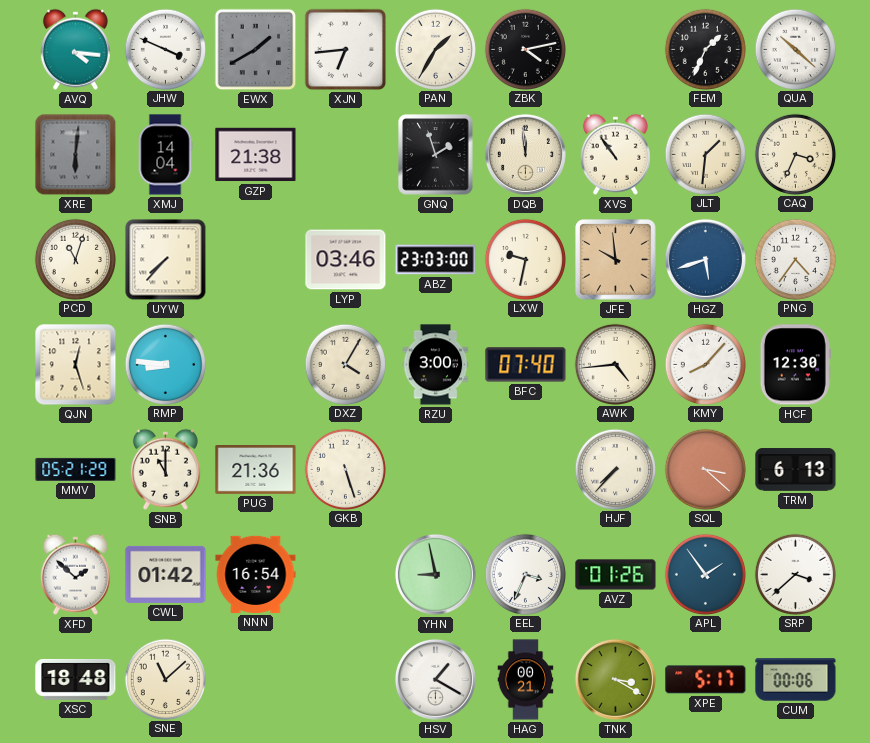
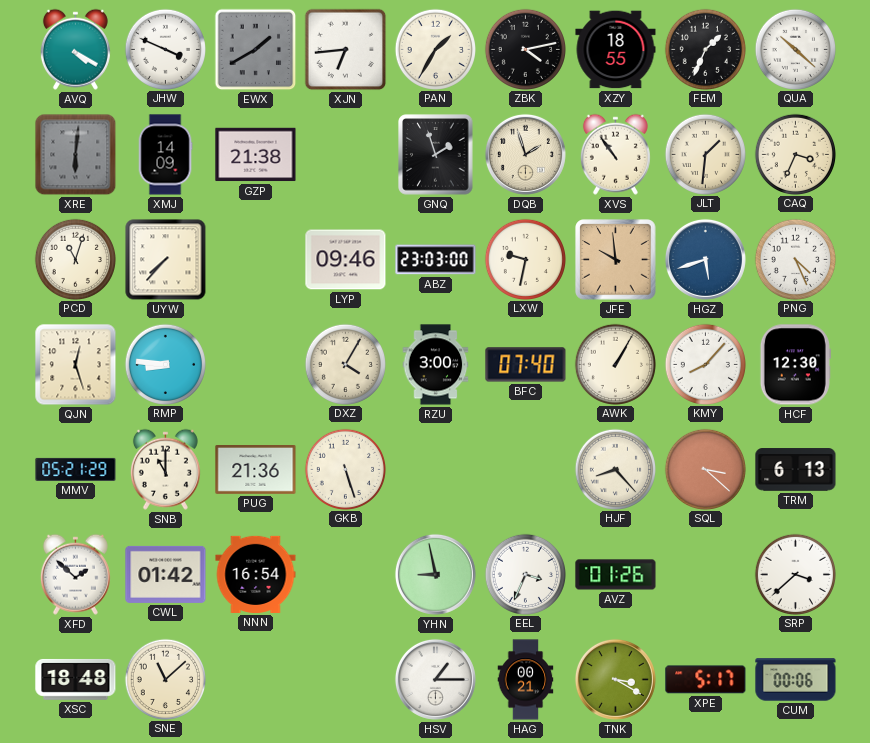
AVQ: 4:16 -> 4:20
XZY: none -> 18:55
XMJ: 14:04 -> 14:09
DQB: 11:59 -> 1:57
LYP: 03:46 -> 09:46
PNG: 4:36 -> 4:26
AWK: 4:44 -> 1:05
HJF: 7:37 -> 8:23
APL: 1:54 -> none
HSV: 1:20 -> 1:15
